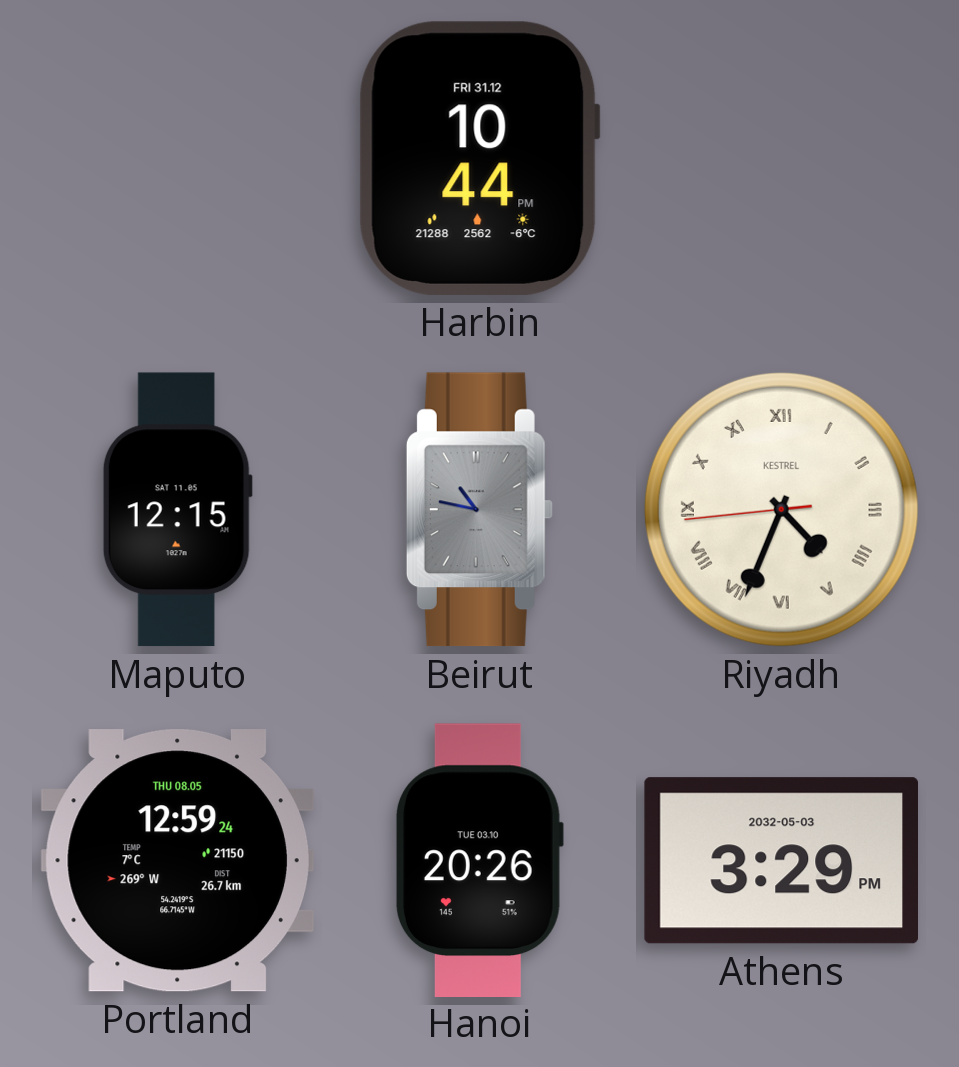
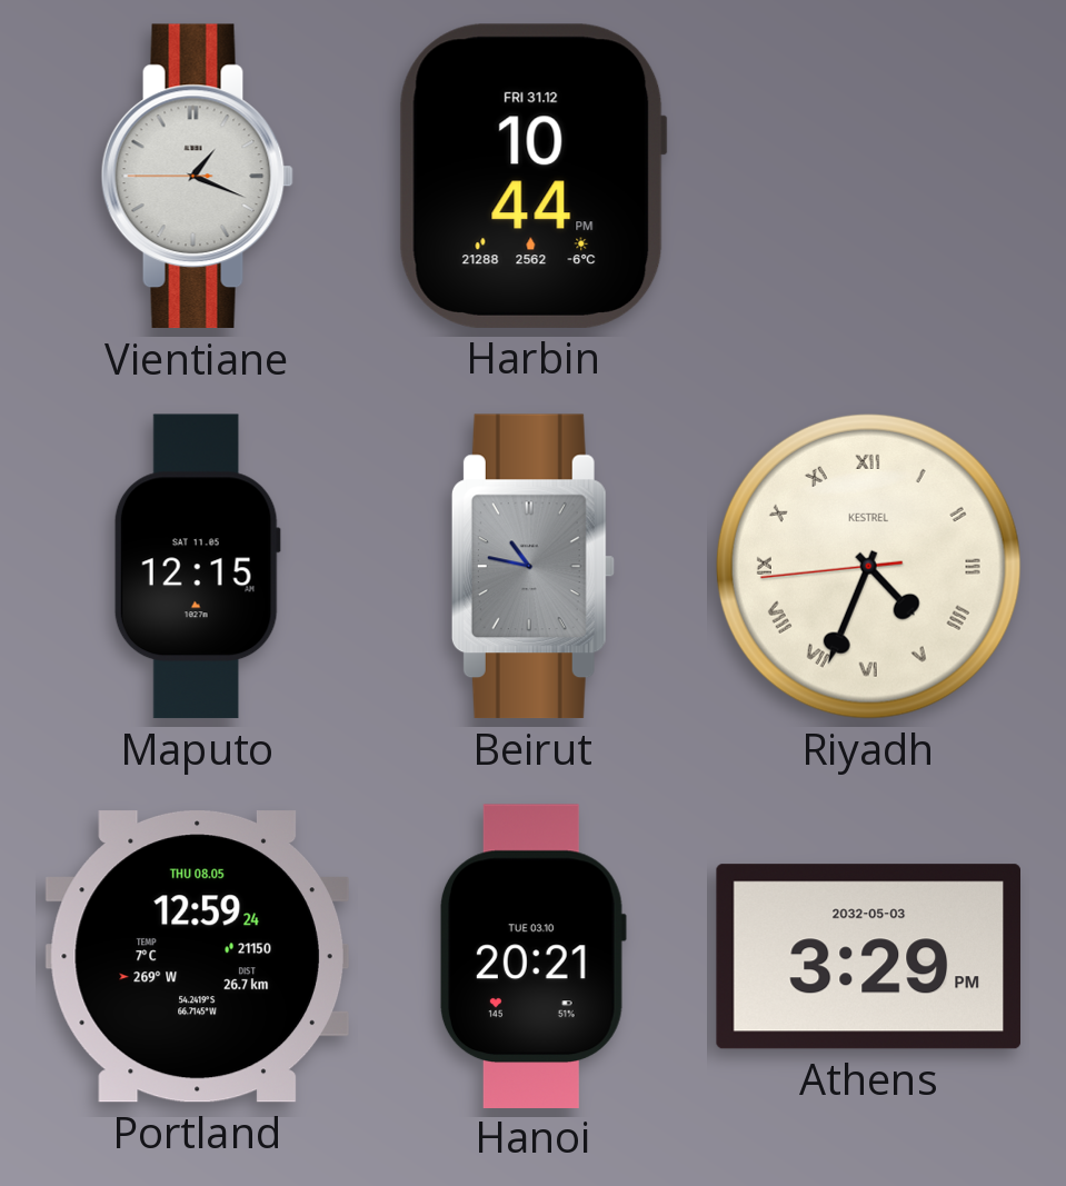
Vientiane: none -> 1:18
Hanoi: 20:26 -> 20:21
